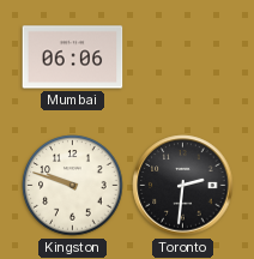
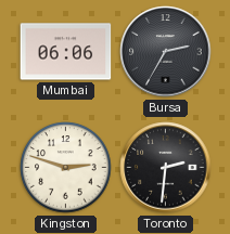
Bursa: none -> 2:35
Kingston: 9:48 -> 2:48
